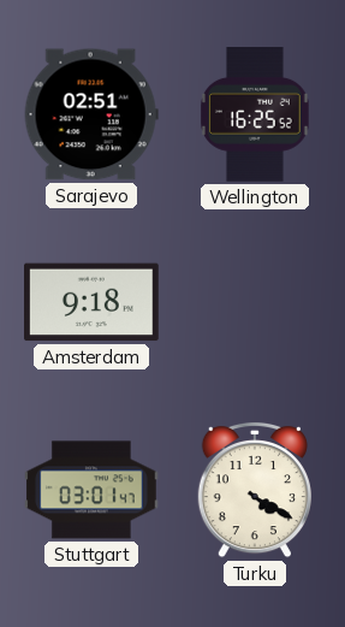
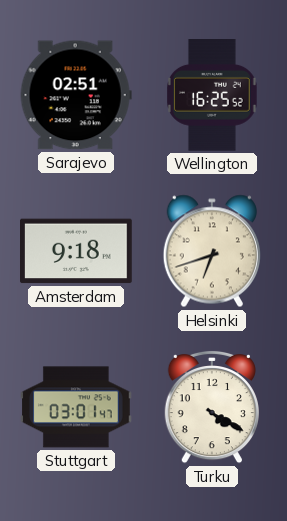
Helsinki: none -> 6:42
